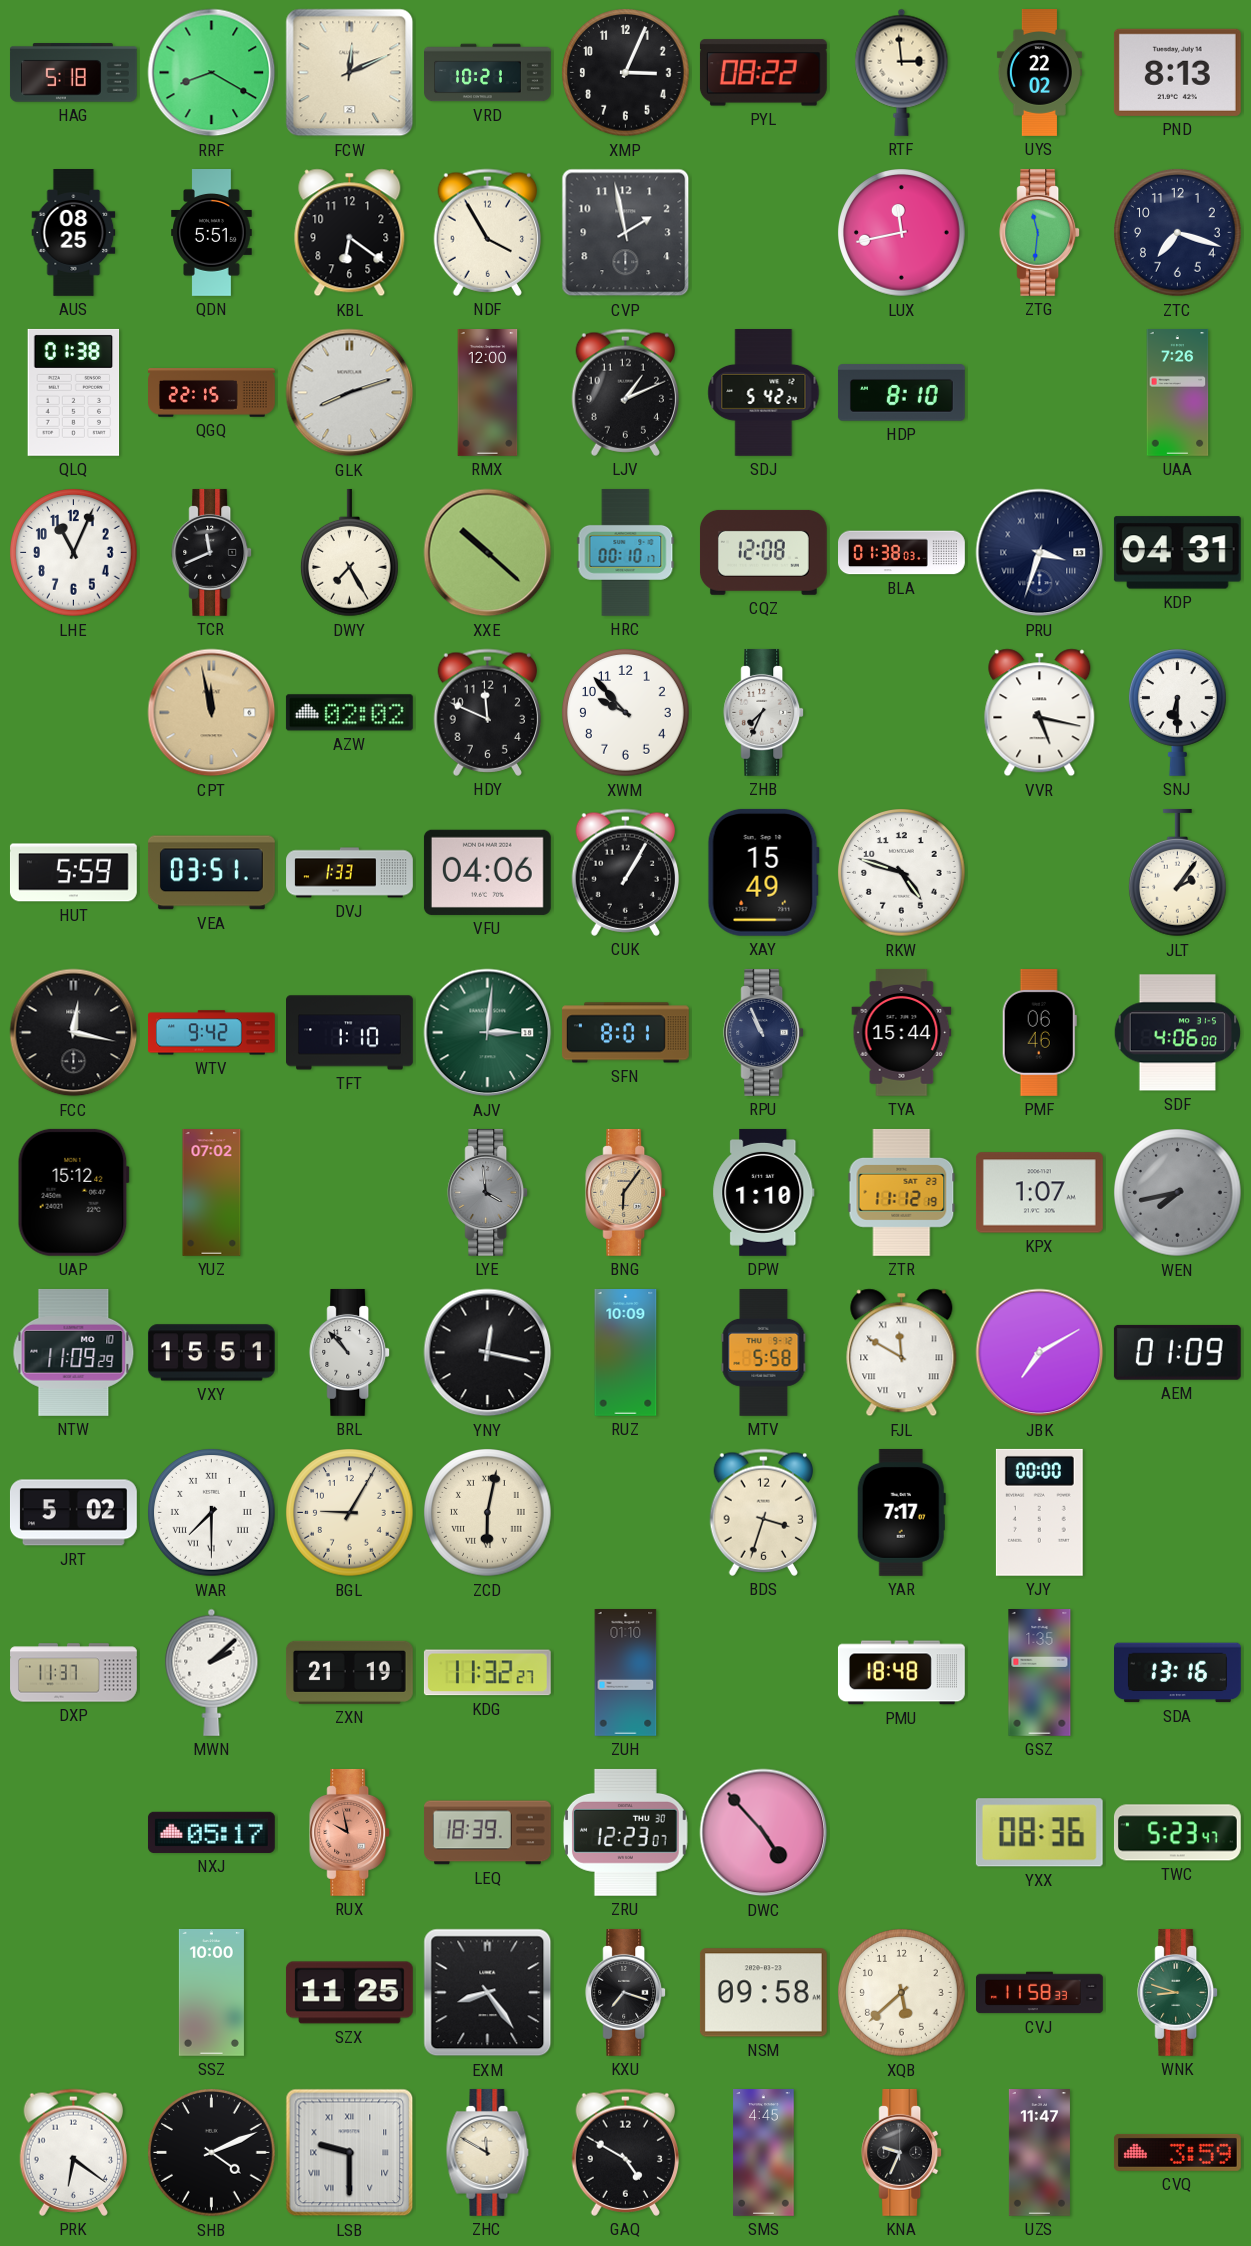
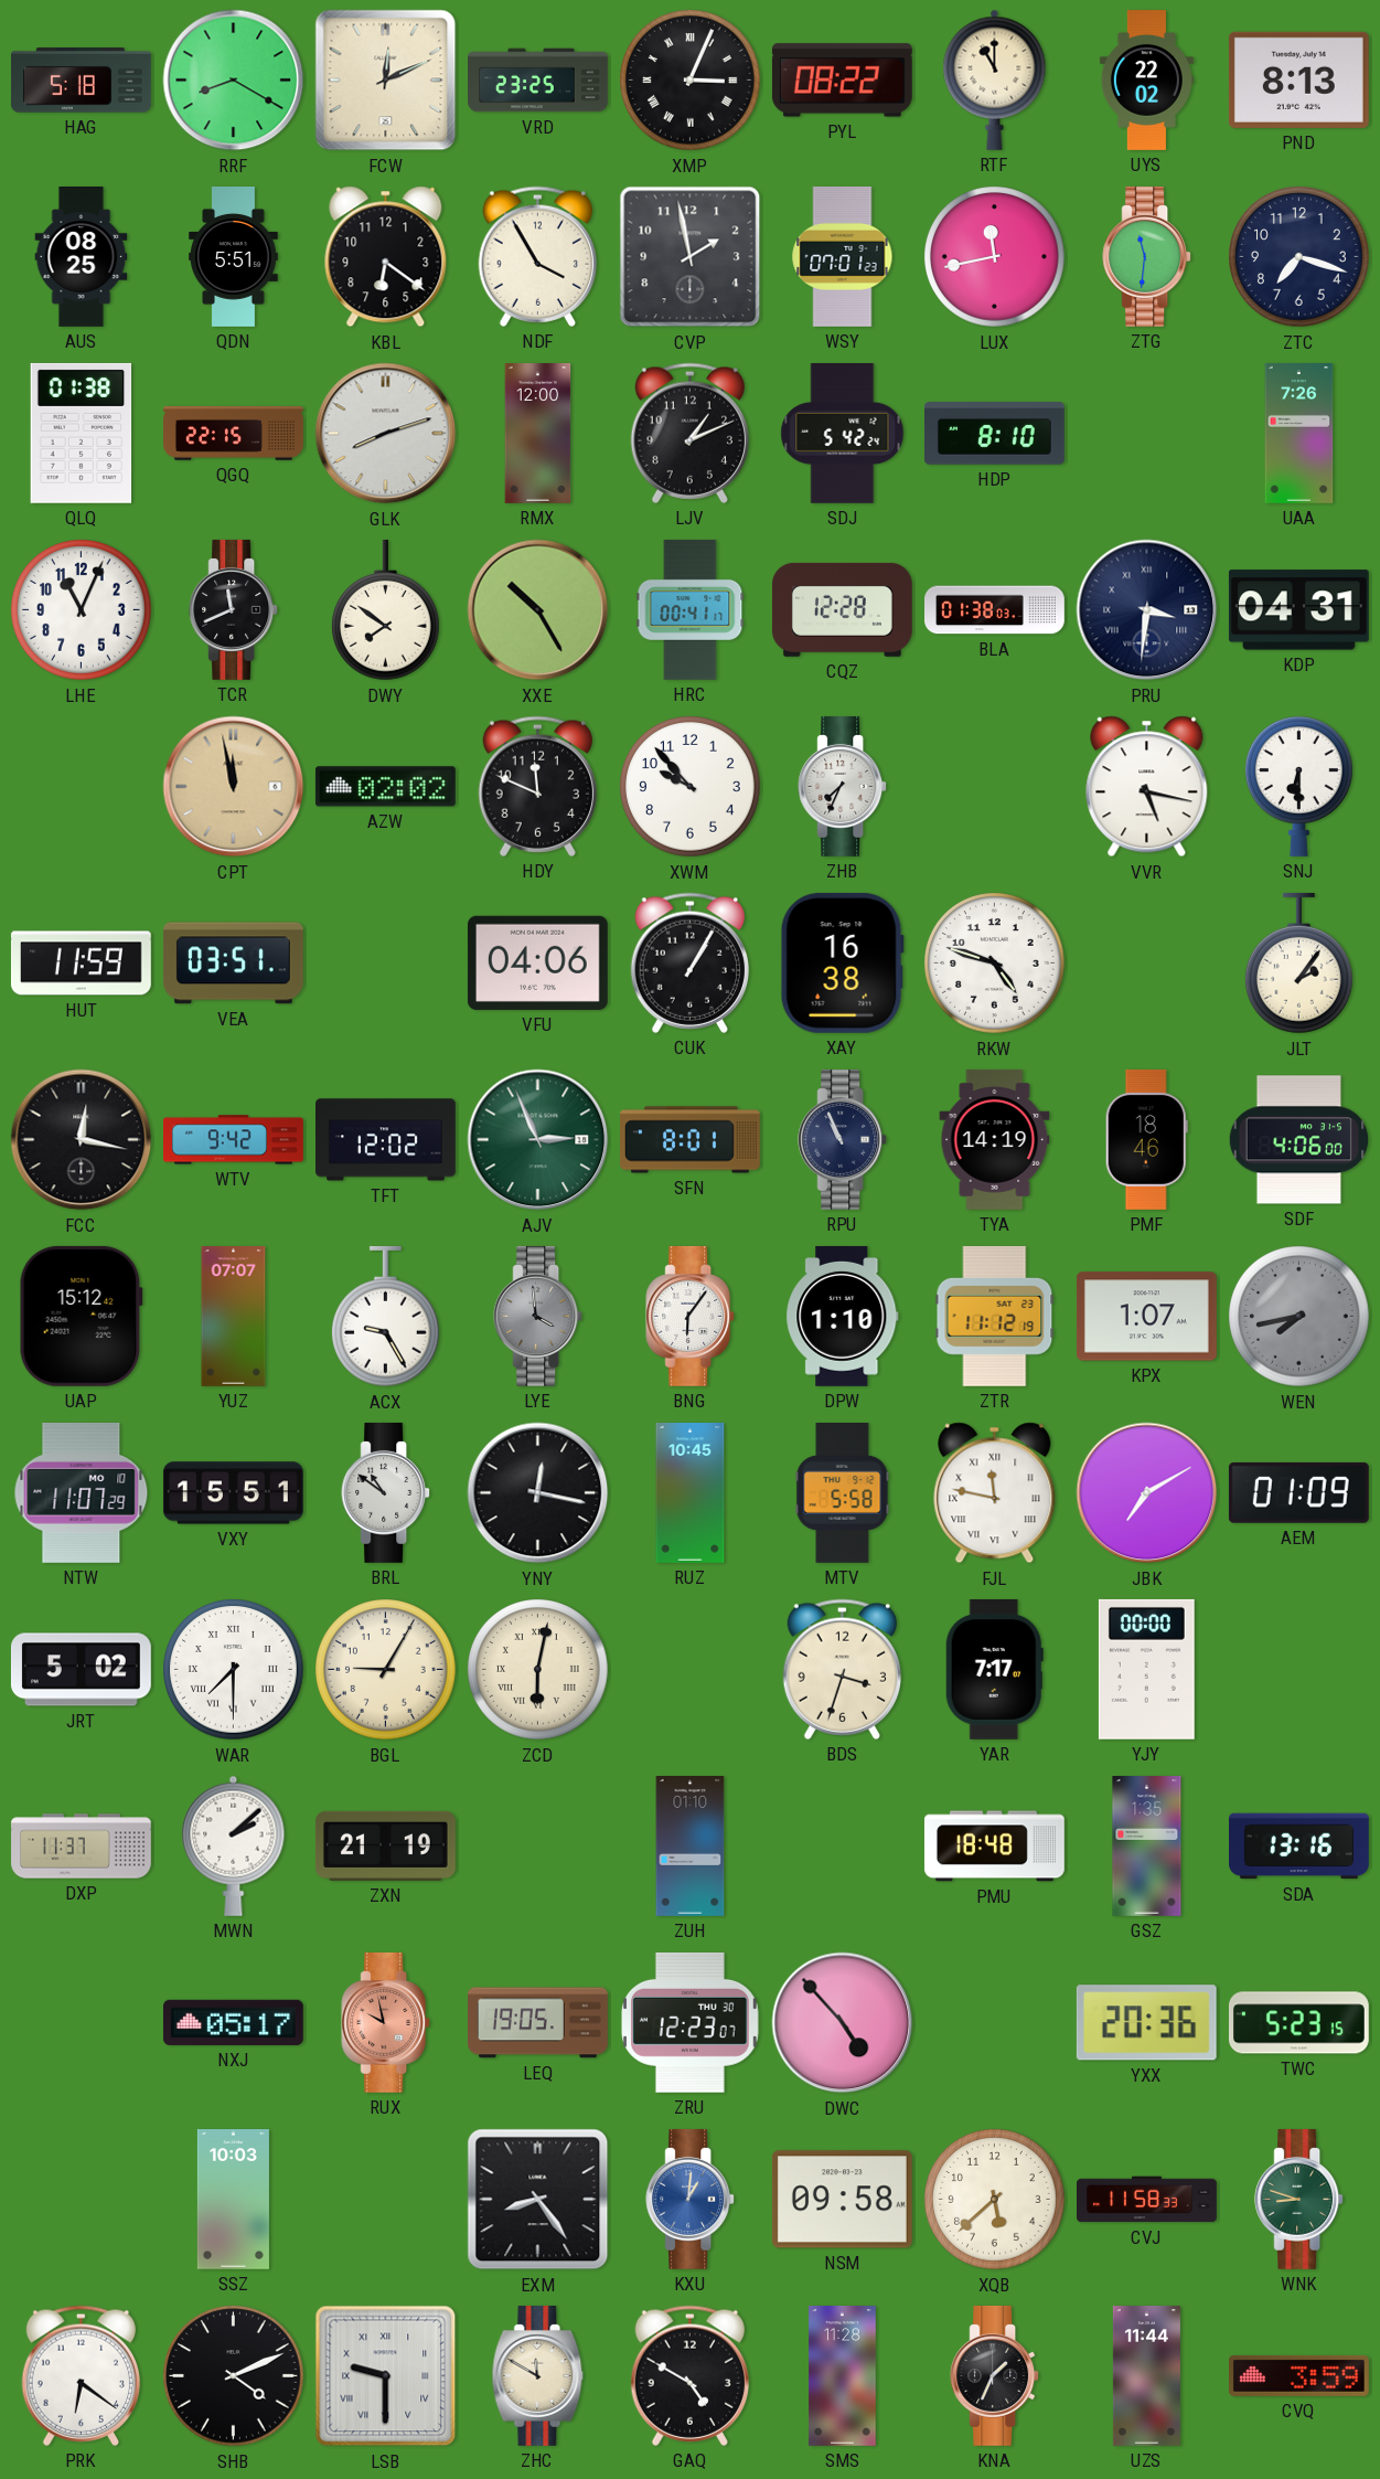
VRD: 10:21 -> 23:25
XMP numerals: Arabic -> Roman
RTF: 2:59 -> 11:00
WSY: none -> 07:01
DWY: 7:25 -> 7:51
XXE: 10:22 -> 10:25
HRC: 00:10 -> 00:41
CQZ: 12:08 -> 12:28
PRU: 3:33 -> 3:31
HUT: 5:59 -> 11:59
DVJ: 1:33 -> none
XAY: 15:49 -> 16:38
TFT: 1:10 -> 12:02
AJV: 3:01 -> 2:56
TYA: 15:44 -> 14:19
PMF: 06:46 -> 18:46
YUZ: 07:02 -> 07:07
ACX: none -> 9:25
BNG dial: champagne -> white
NTW: 11:09 -> 11:07
BRL: 10:53 -> 10:51
RUZ: 10:09 -> 10:45
FJL: 11:50 -> 11:47
KDG: 11:32 -> none
LEQ: 18:39 -> 19:05
YXX: 08:36 -> 20:36
TWC: 5:23:47 -> 5:23:15
SSZ: 10:00 -> 10:03
SZX: 11:25 -> none
KXU: 7:18 -> 1:01
KXU dial: black -> blue
SMS: 4:45 -> 11:28
KNA: 9:34 -> 1:34
UZS: 11:47 -> 11:44
